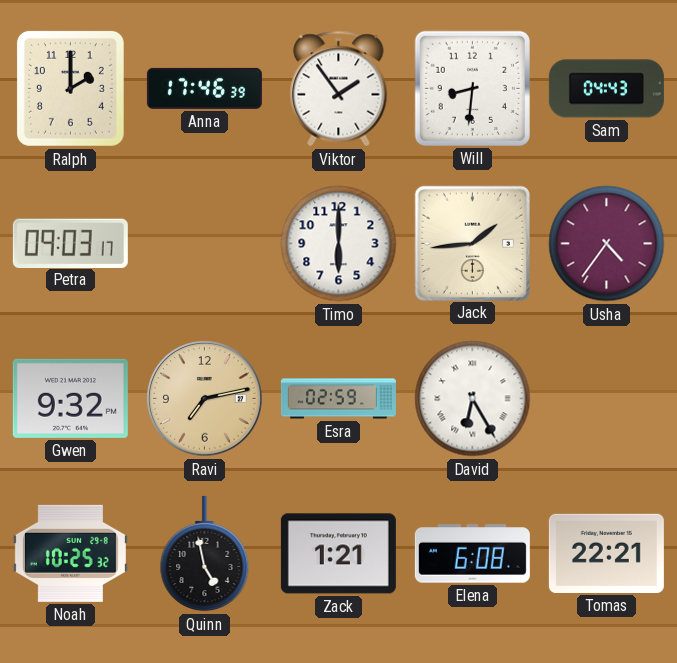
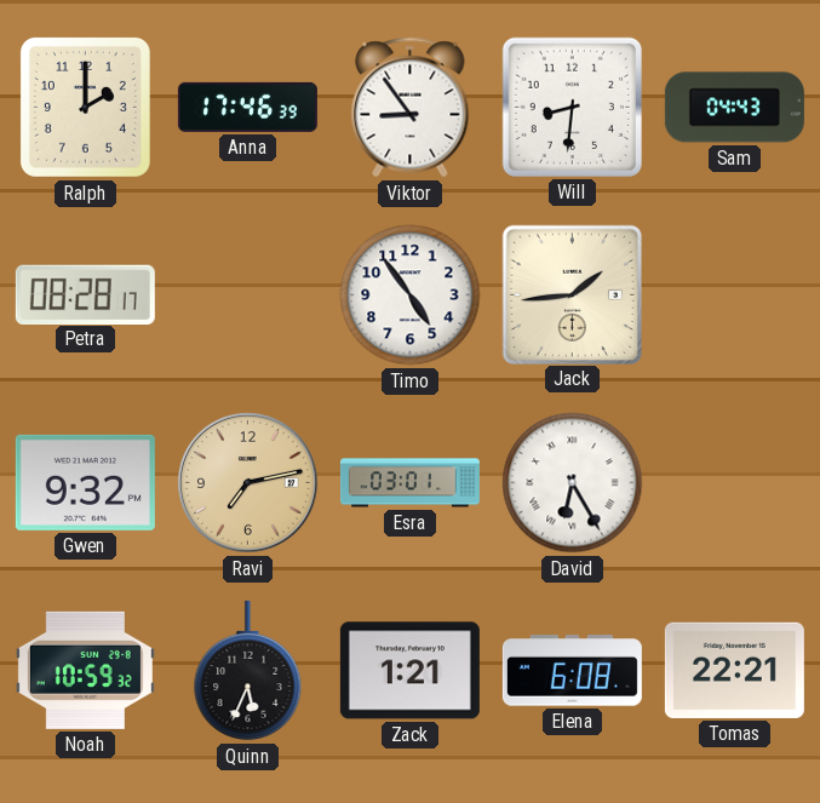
Viktor: 1:54 -> 8:54
Petra: 09:03 -> 08:28
Timo: 6:00 -> 4:54
Usha: 4:36 -> none
Esra: 02:59 -> 03:01
Noah: 10:25 -> 10:59
Quinn: 4:58 -> 5:34
